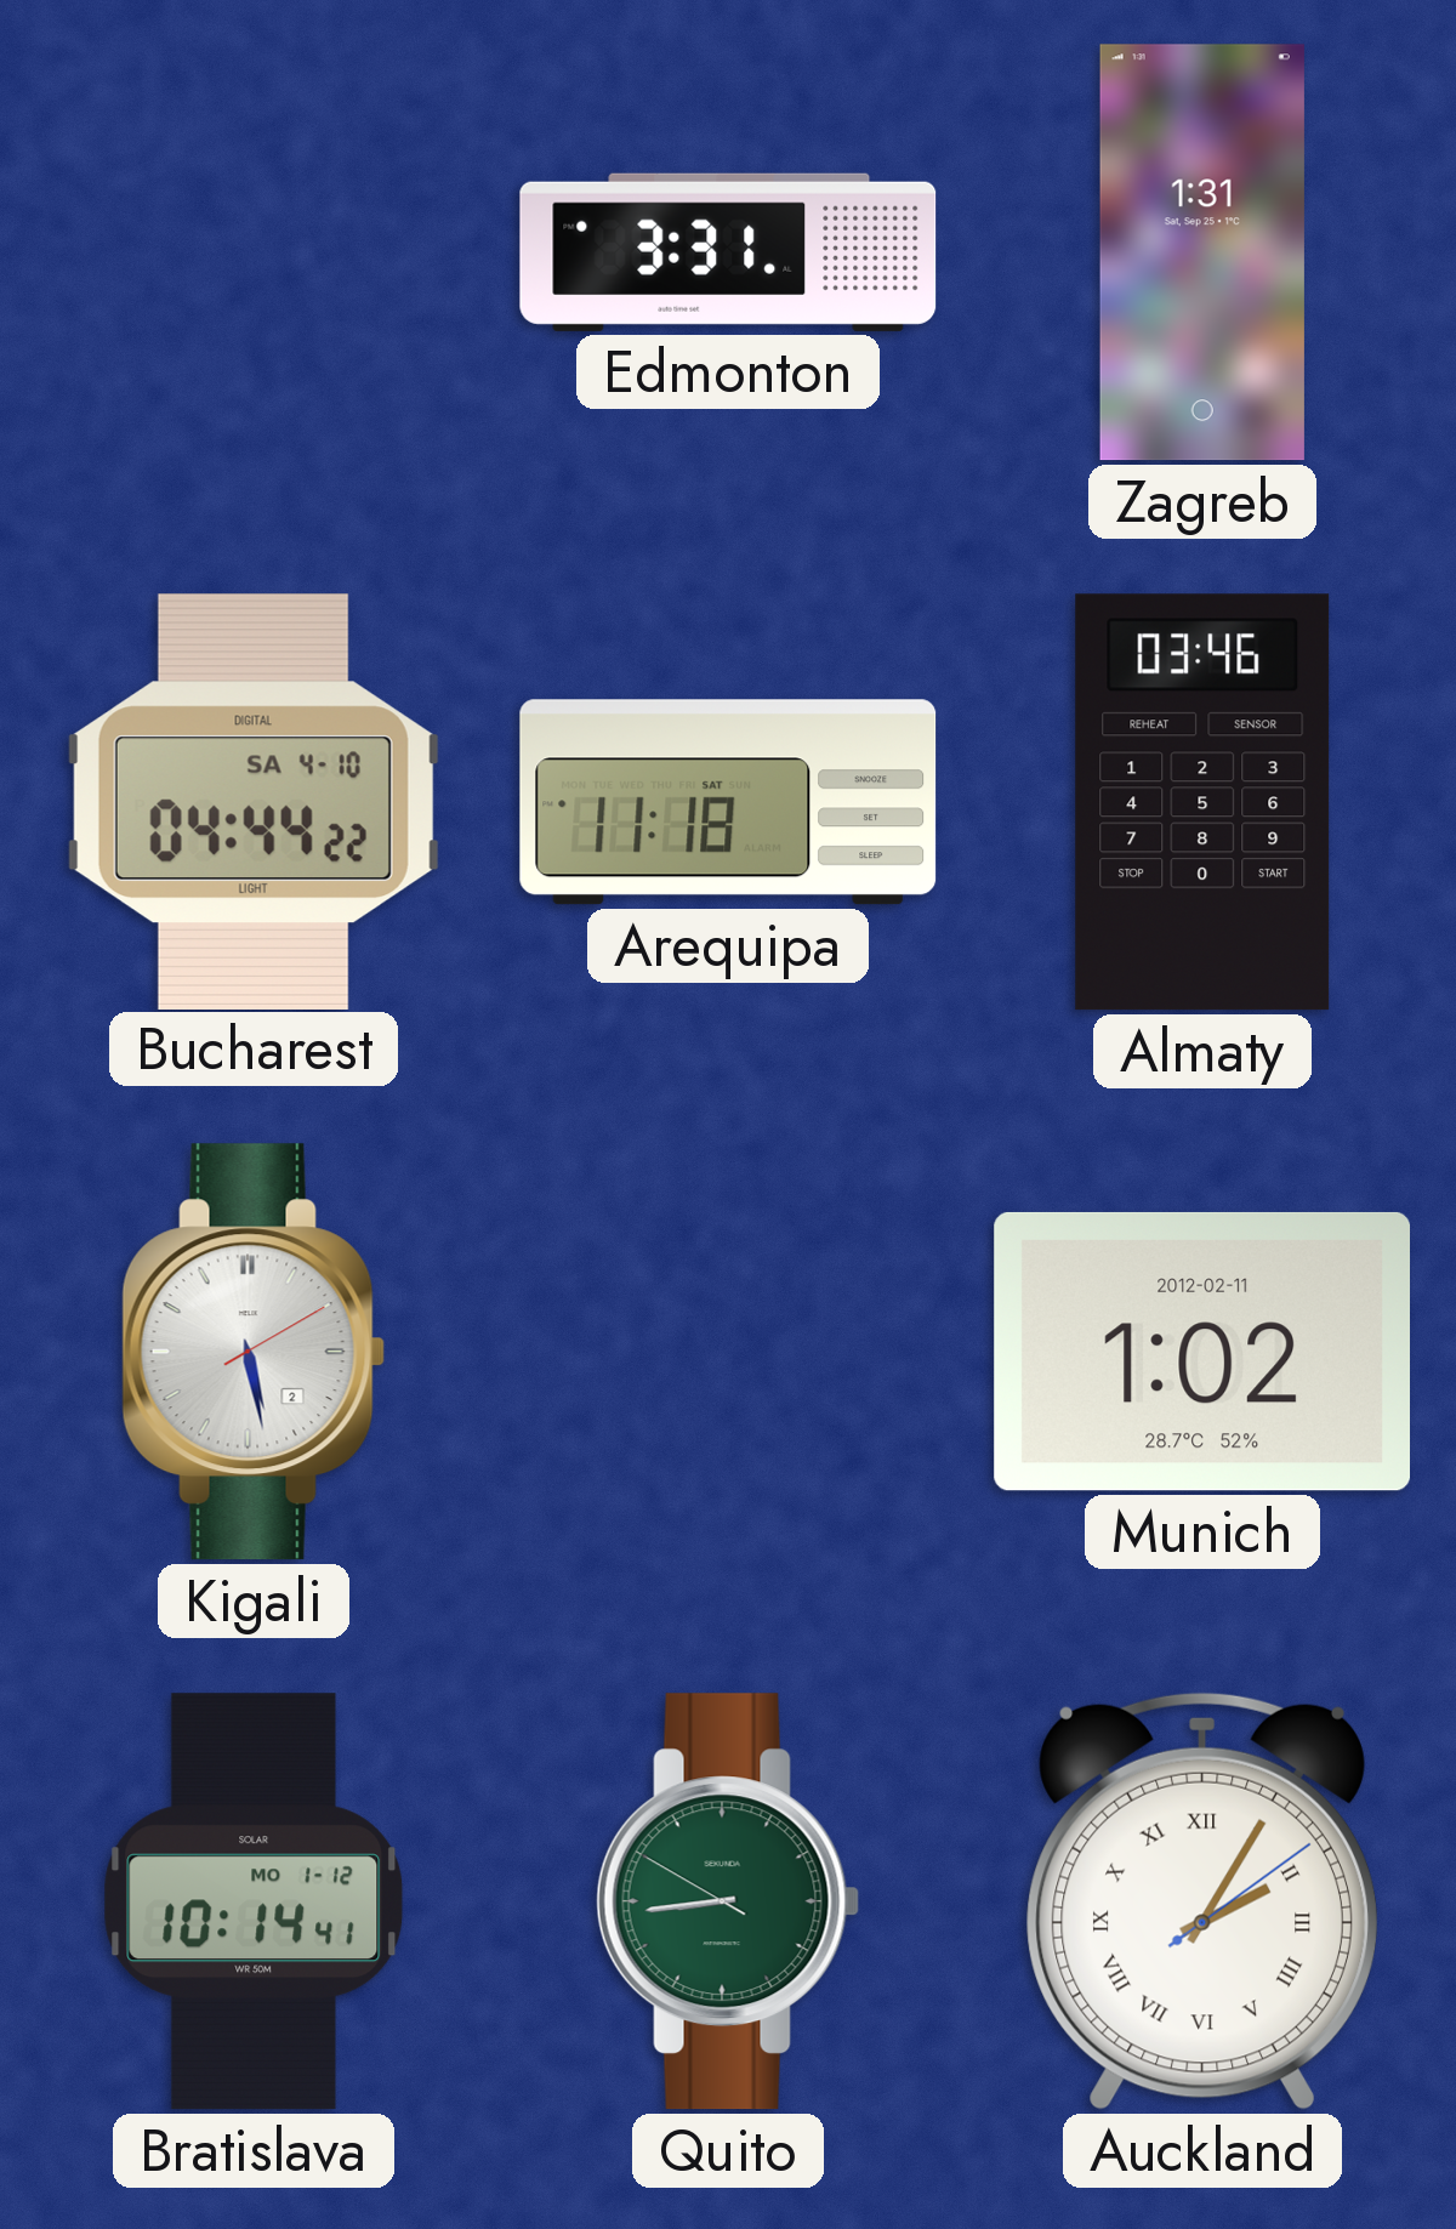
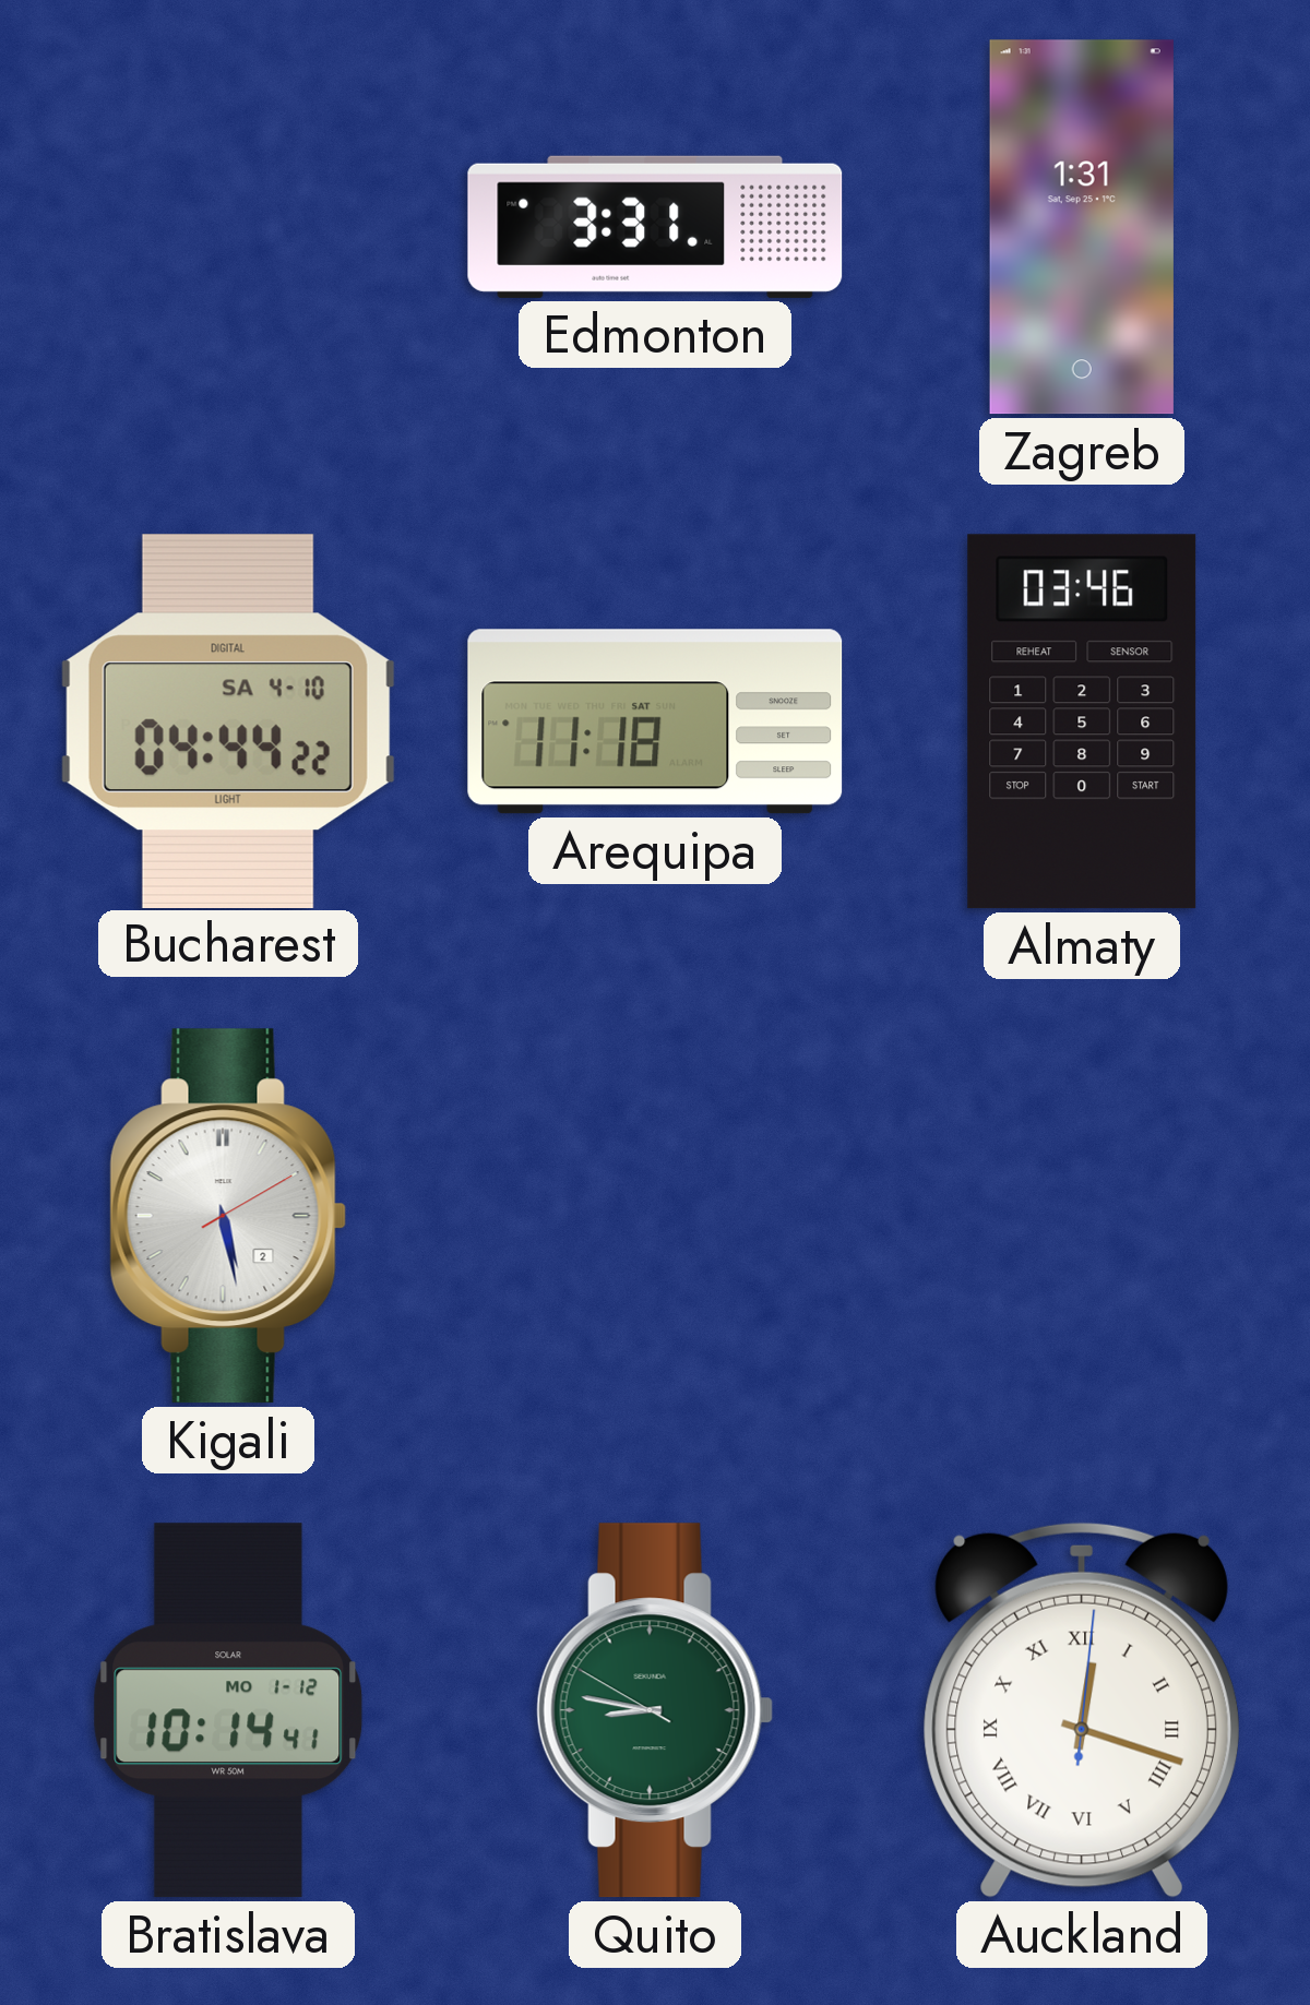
Munich: 1:02 -> none
Quito: 8:43 -> 8:46
Auckland: 2:05 -> 12:18
